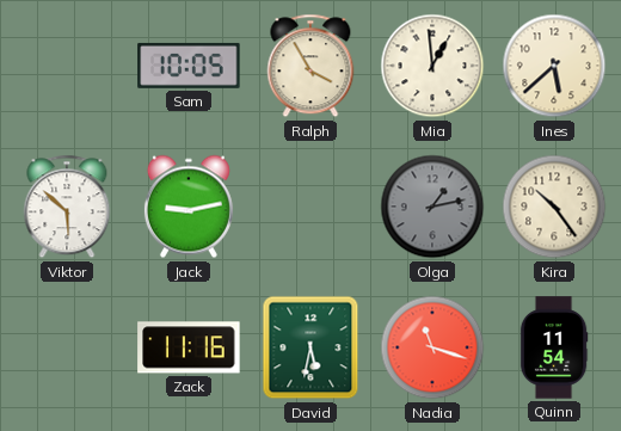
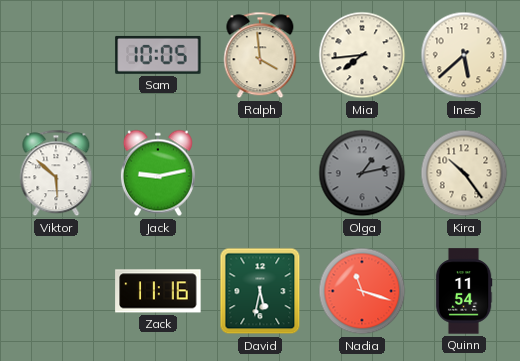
Ralph: 3:55 -> 3:59
Mia: 12:59 -> 7:44
